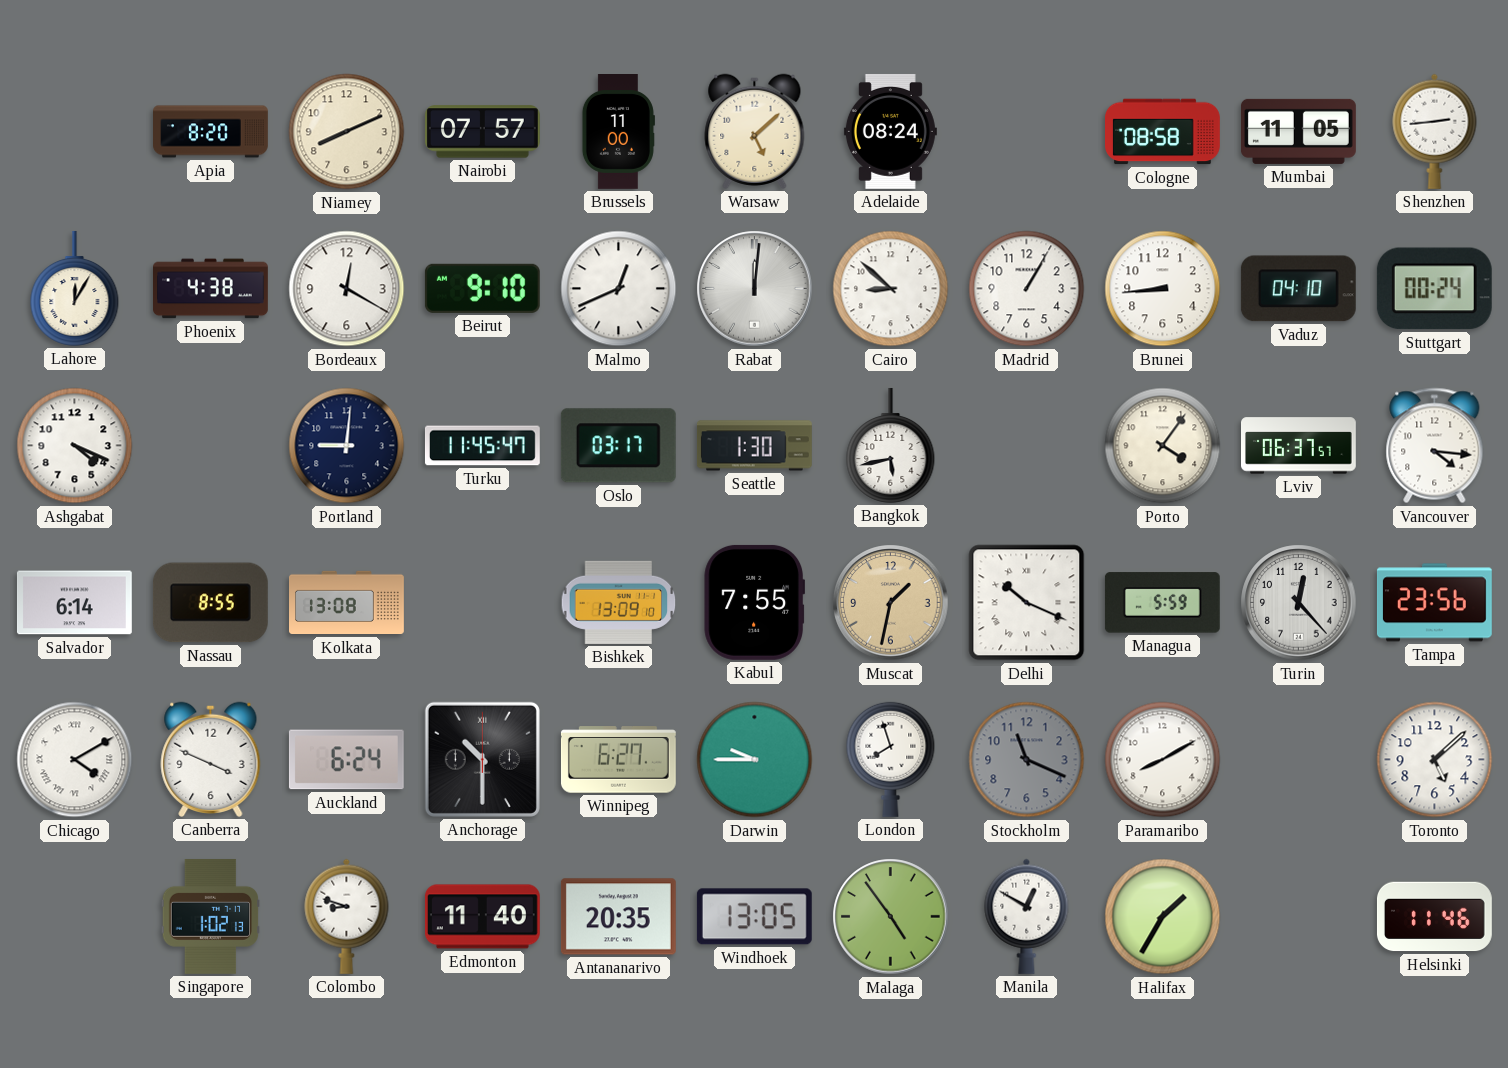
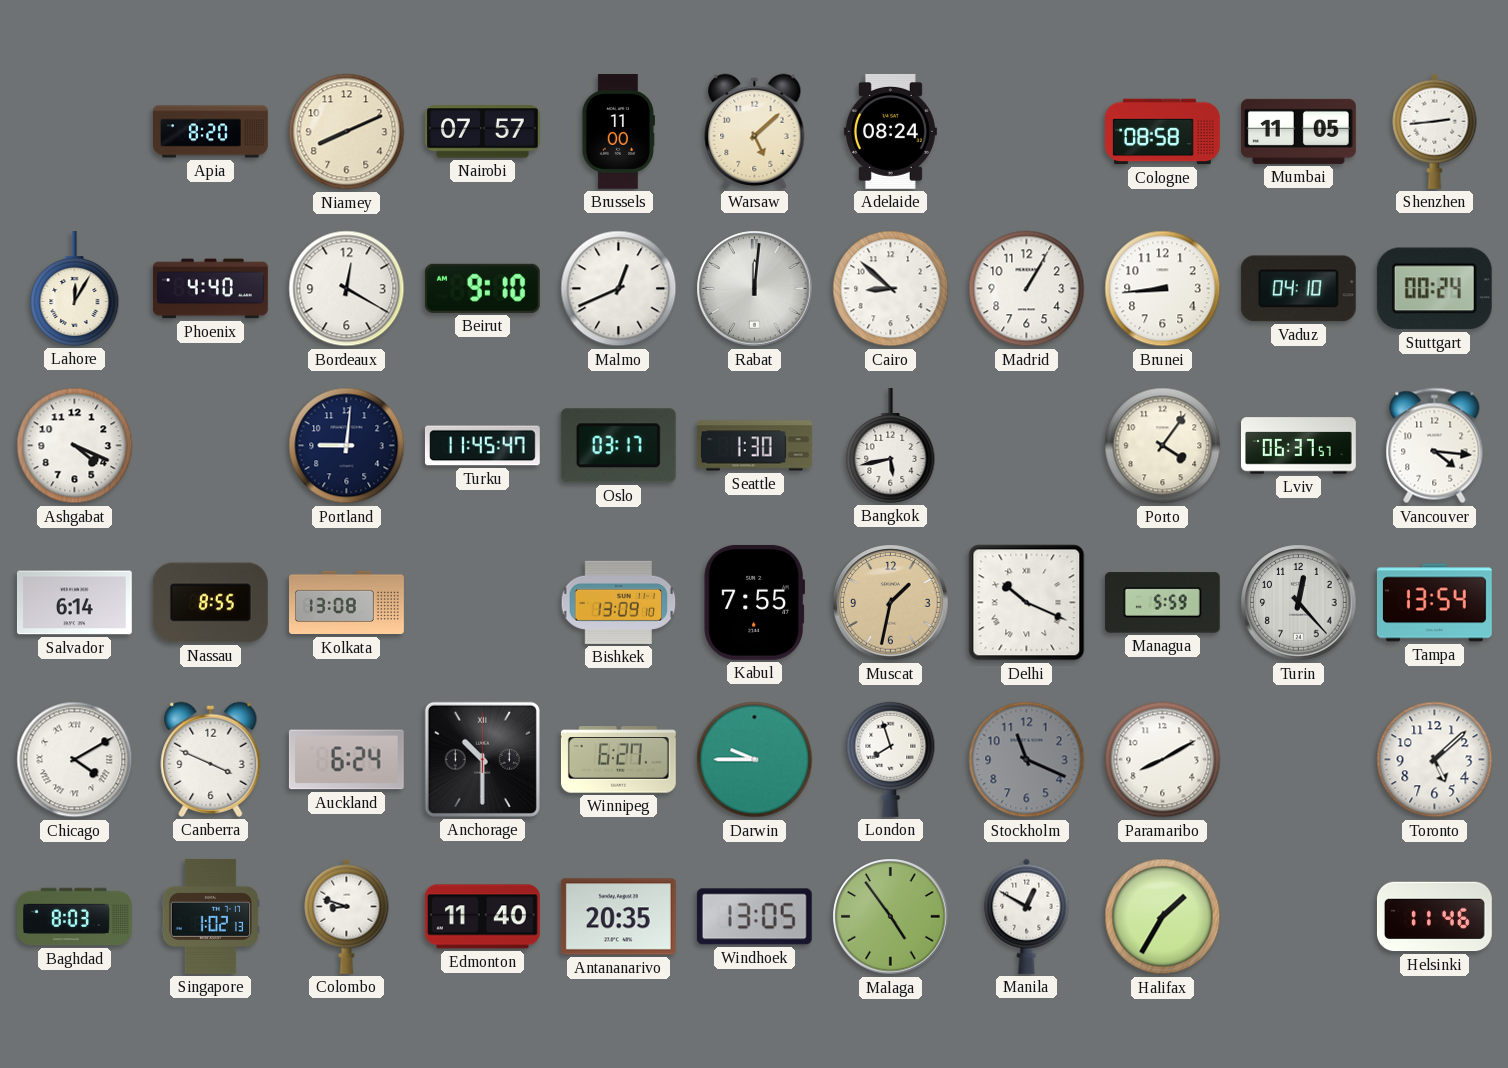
Phoenix: 4:38 -> 4:40
Tampa: 23:56 -> 13:54
Baghdad: none -> 8:03
